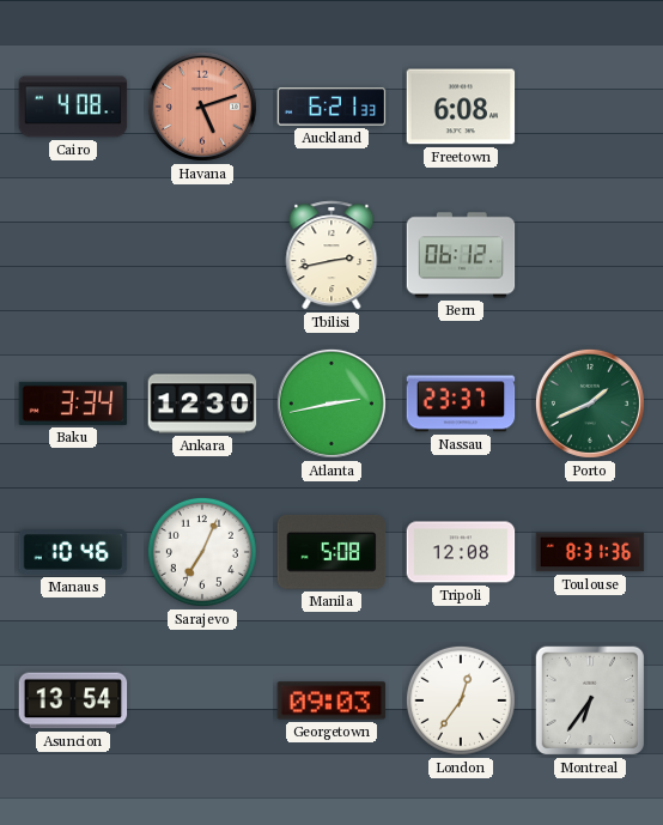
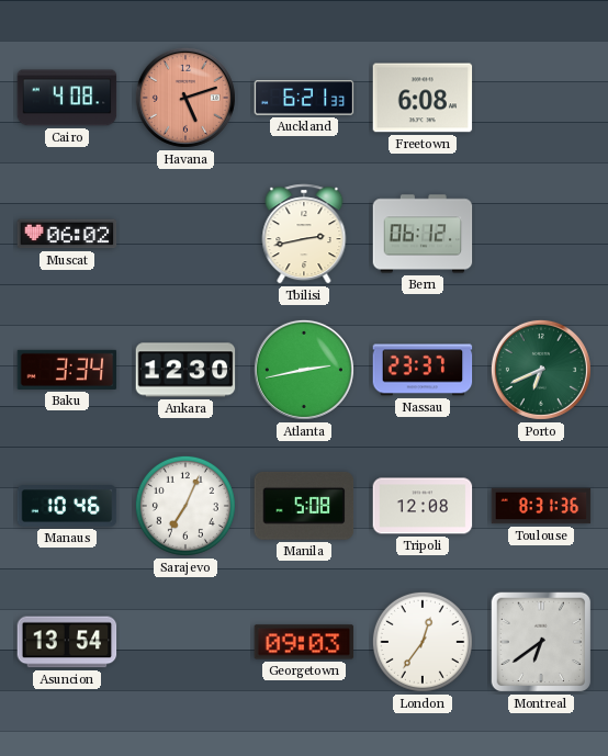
Muscat: none -> 06:02
Porto: 1:41 -> 6:41
Montreal: 6:36 -> 6:39
